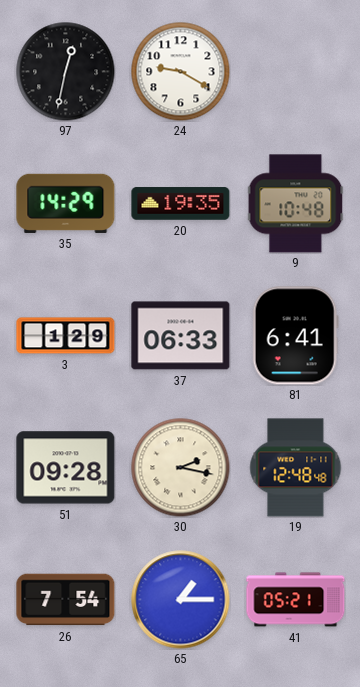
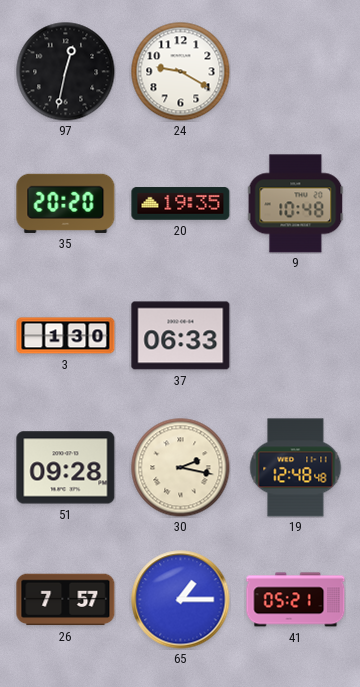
35: 14:29 -> 20:20
3: 1:29 -> 1:30
81: 6:41 -> none
26: 7:54 -> 7:57
